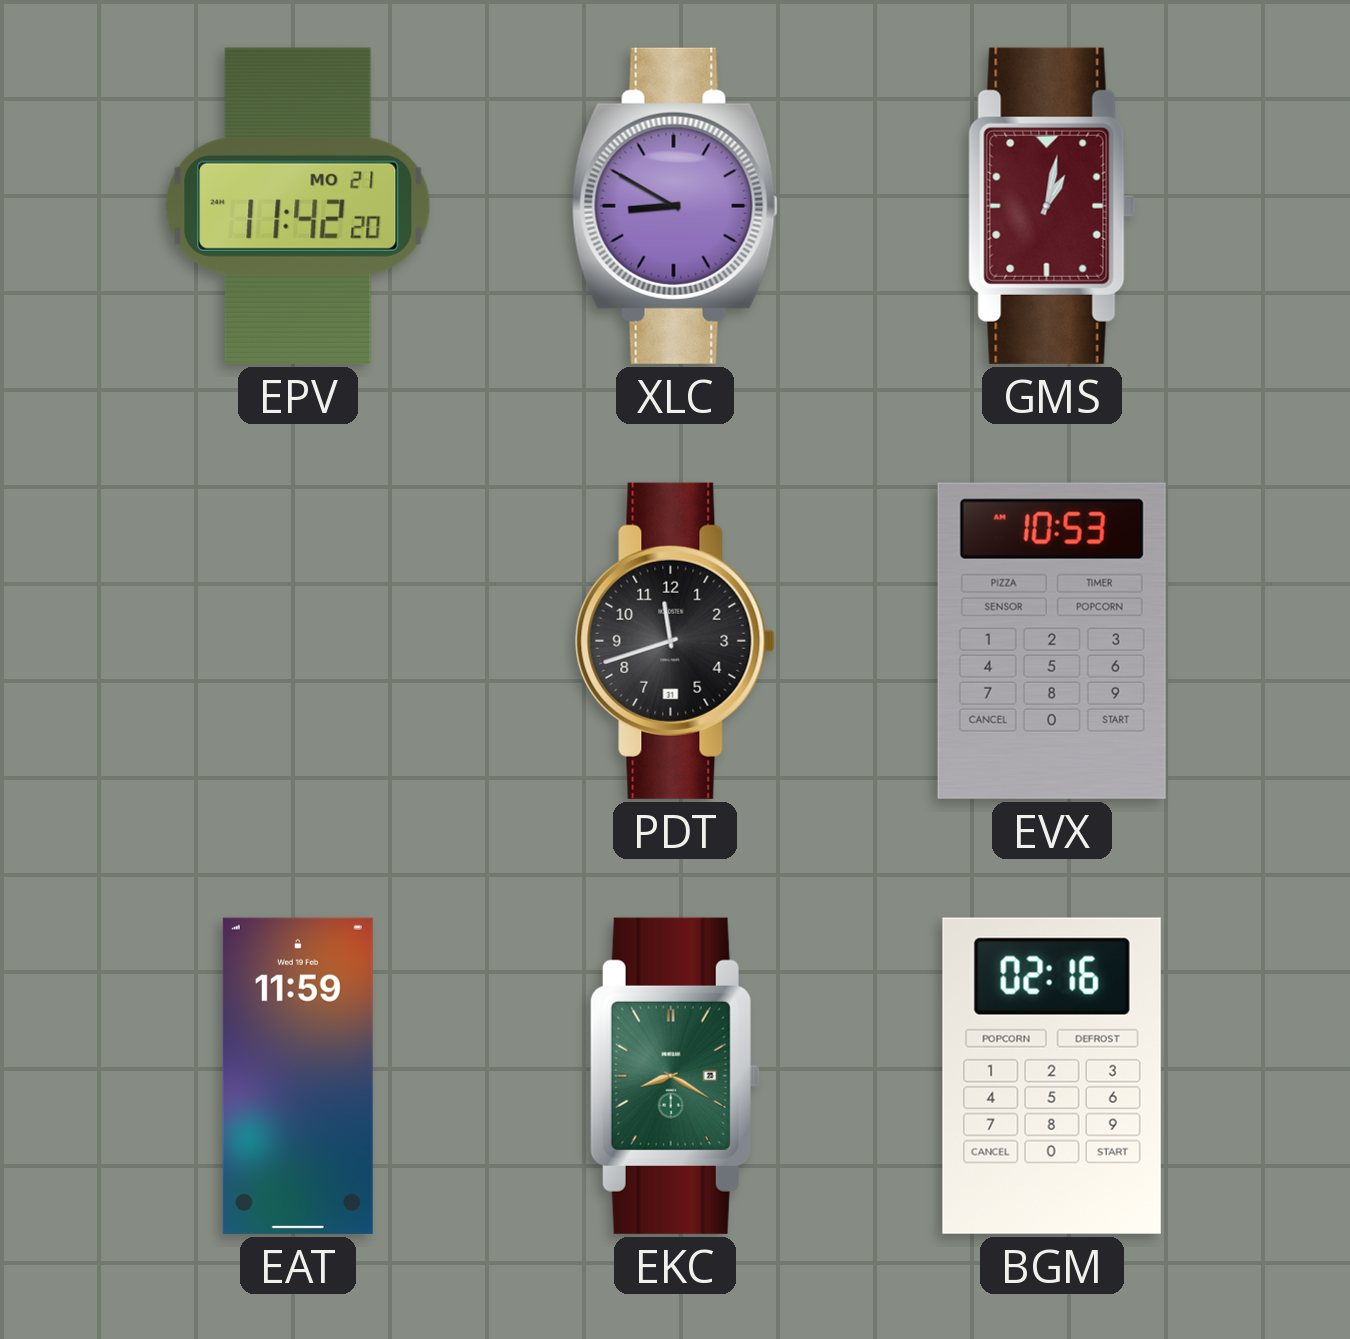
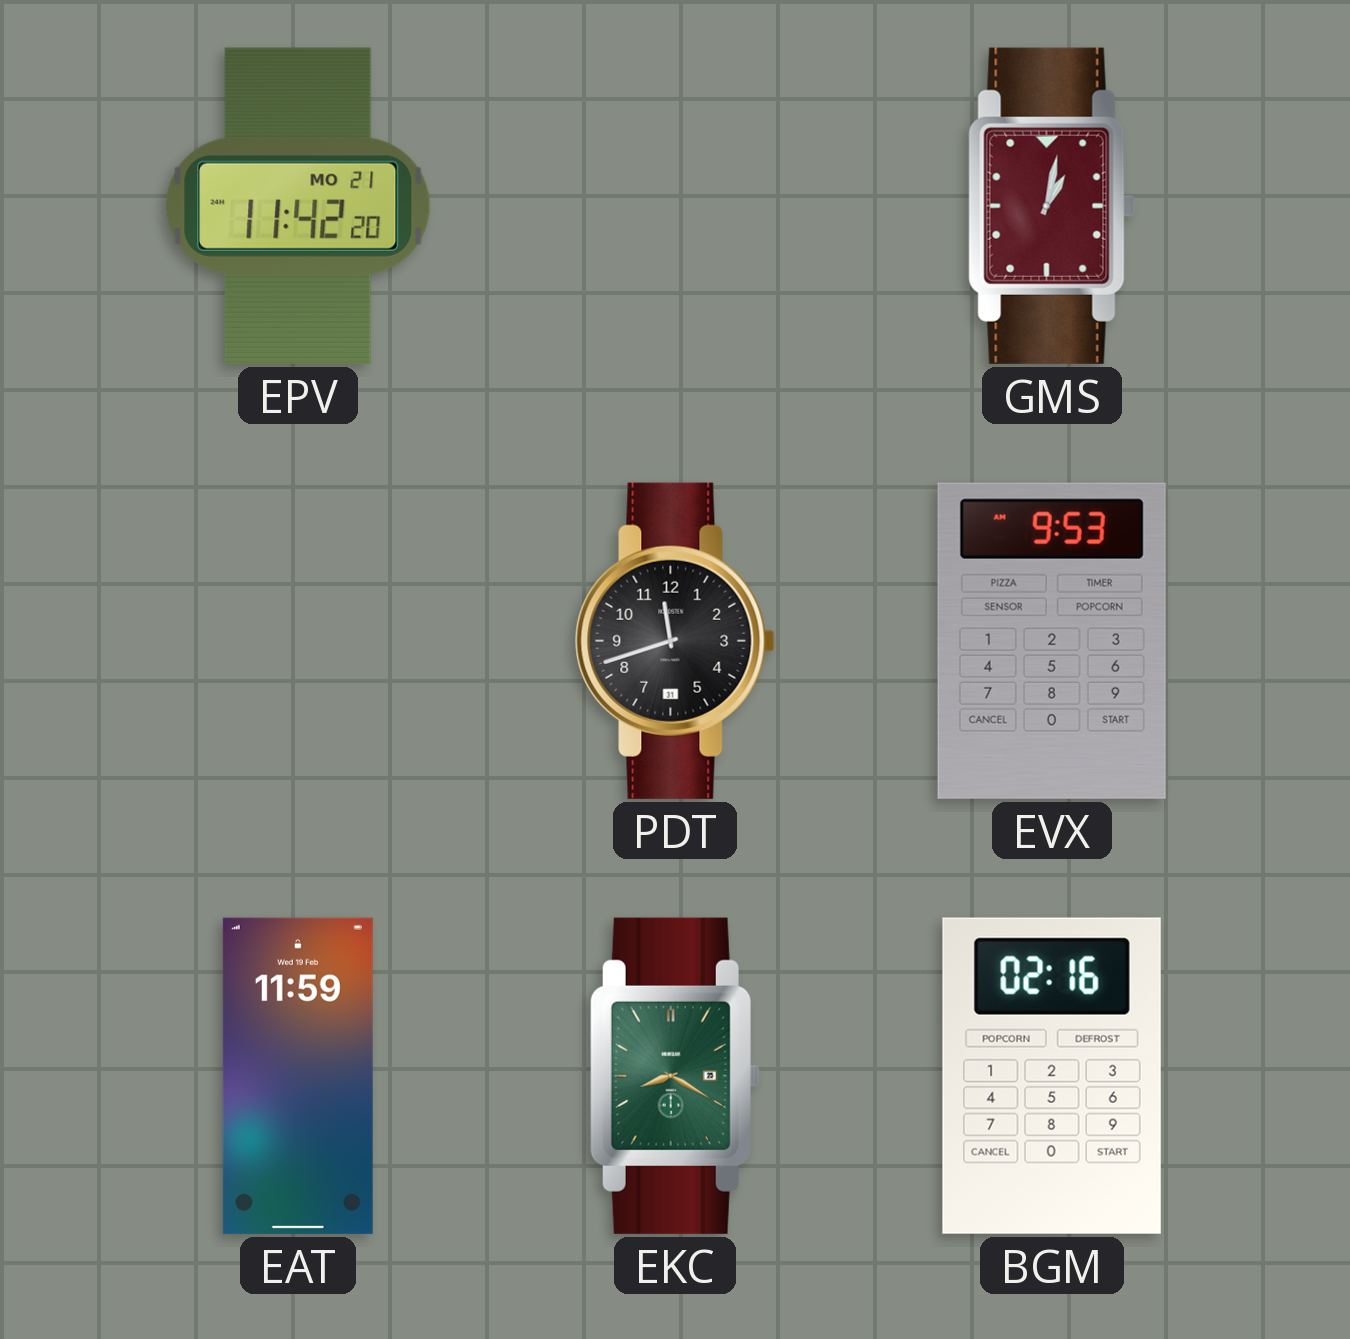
XLC: 8:50 -> none
EVX: 10:53 -> 9:53
